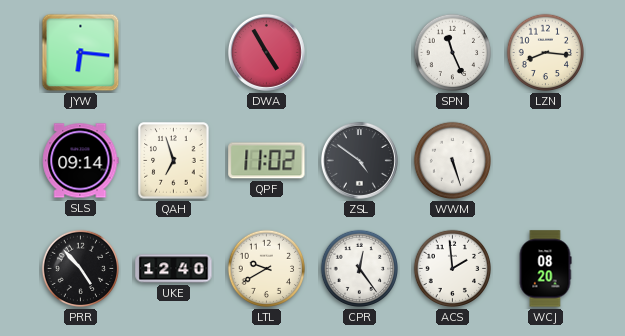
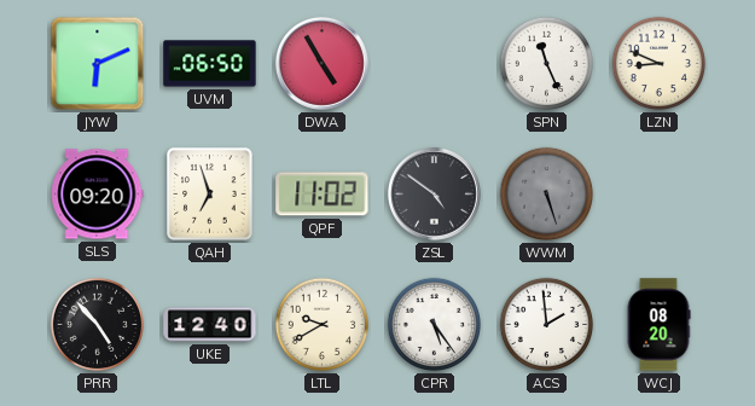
JYW: 6:16 -> 6:11
UVM: none -> 06:50
LZN: 8:16 -> 8:49
SLS: 09:14 -> 09:20
WWM dial: white -> grey
CPR: 12:24 -> 5:24
